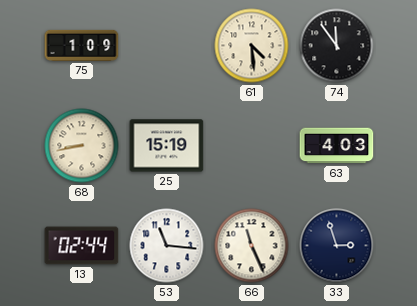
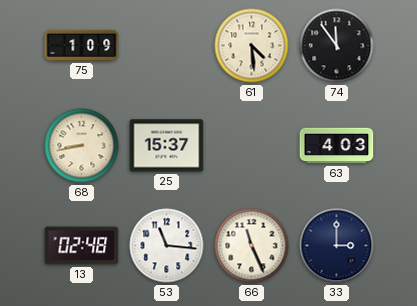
25: 15:19 -> 15:37
13: 02:44 -> 02:48
33: 2:57 -> 3:00
